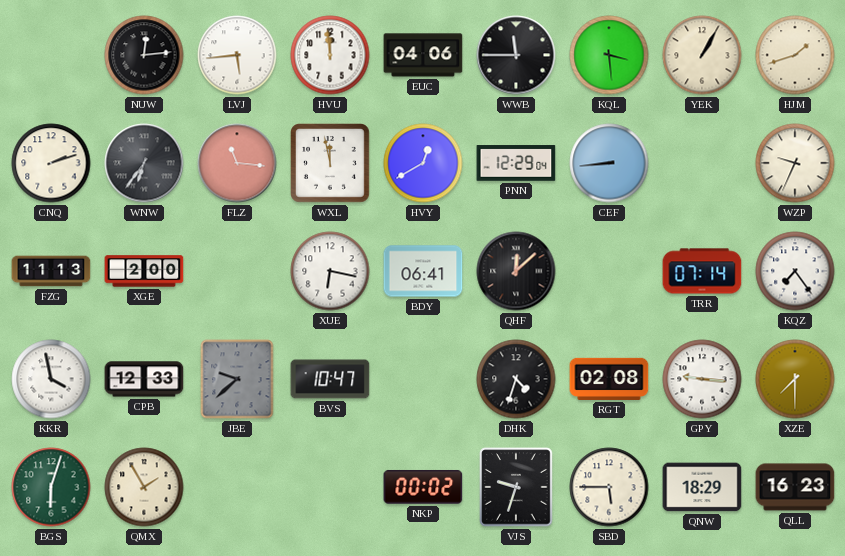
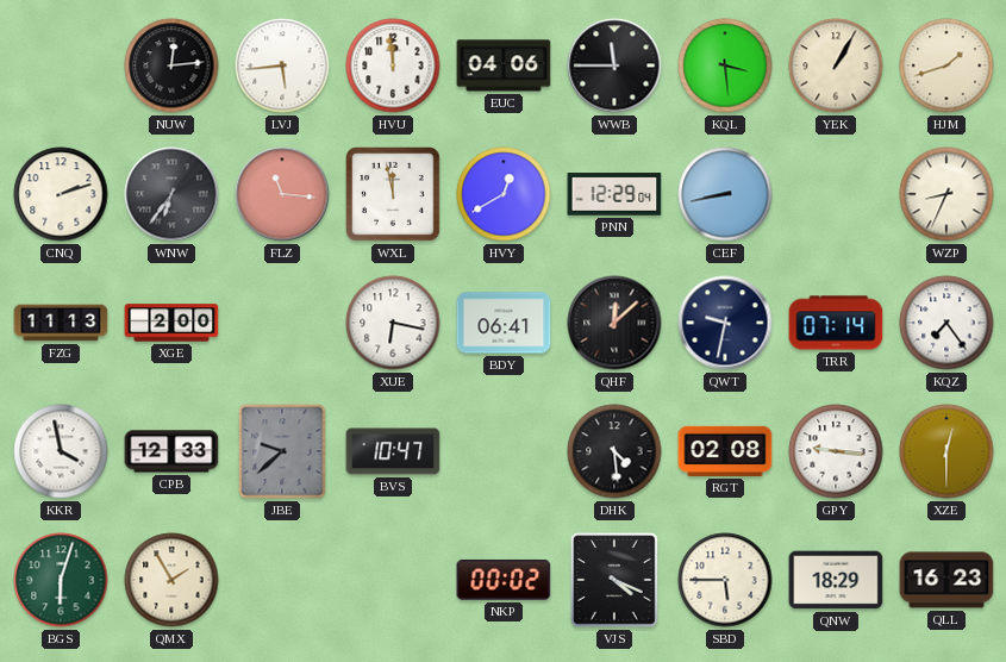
CEF: 8:44 -> 8:43
WZP: 9:34 -> 8:34
QWT: none -> 9:32
DHK: 4:33 -> 4:29
XZE: 7:30 -> 12:30
VJS: 9:33 -> 4:19
